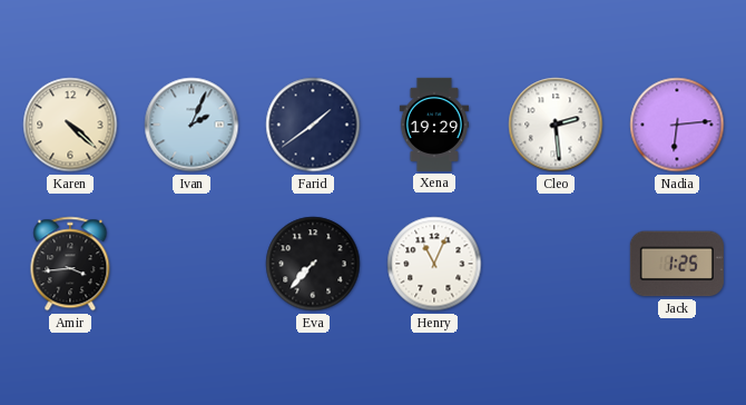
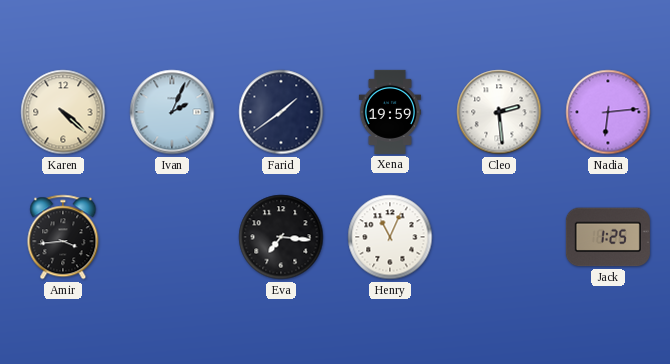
Xena: 19:29 -> 19:59
Eva: 7:37 -> 7:16
